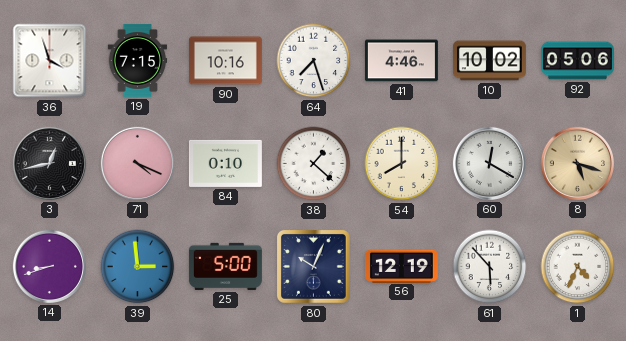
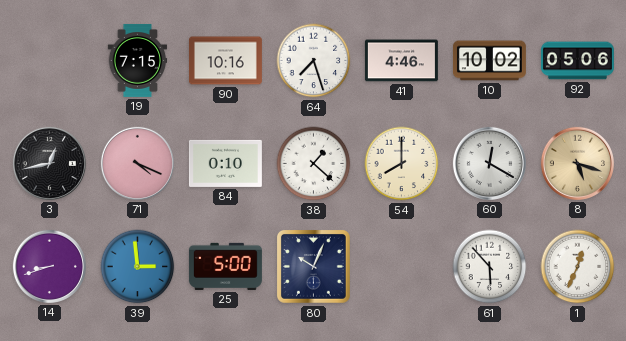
36: 3:57 -> none
56: 12:19 -> none
1: 4:34 -> 12:34
